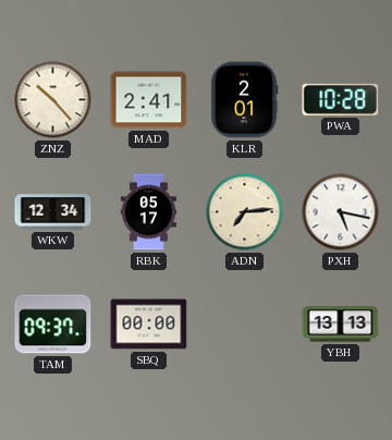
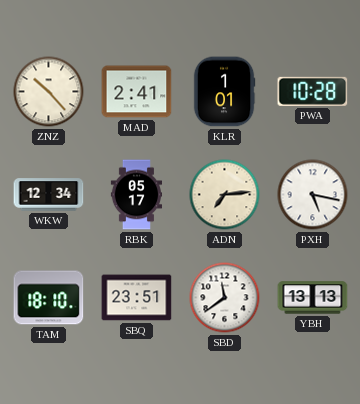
KLR: 2:01 -> 1:01
TAM: 09:37 -> 18:10
SBQ: 00:00 -> 23:51
SBD: none -> 11:39
